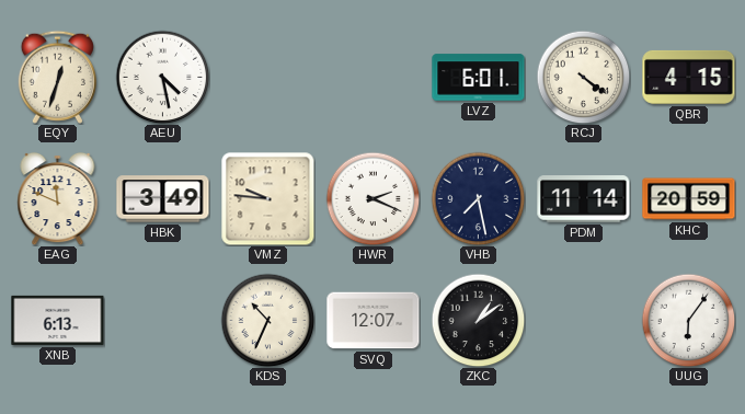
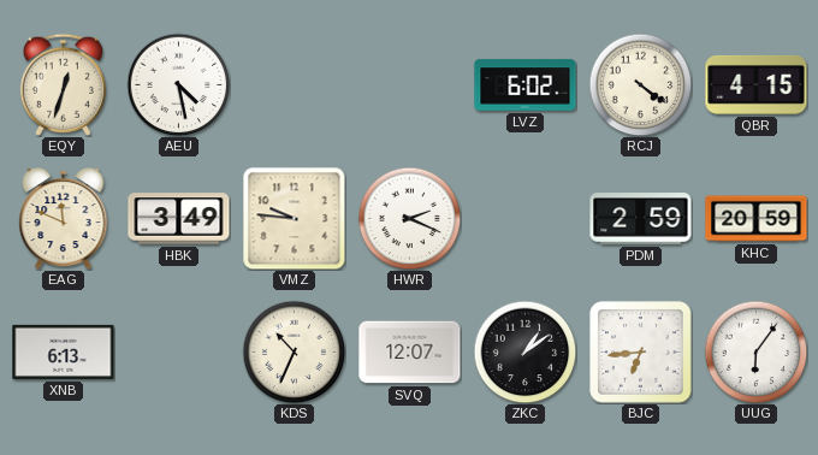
LVZ: 6:01 -> 6:02
VHB: 7:28 -> none
PDM: 11:14 -> 2:59
BJC: none -> 6:44
